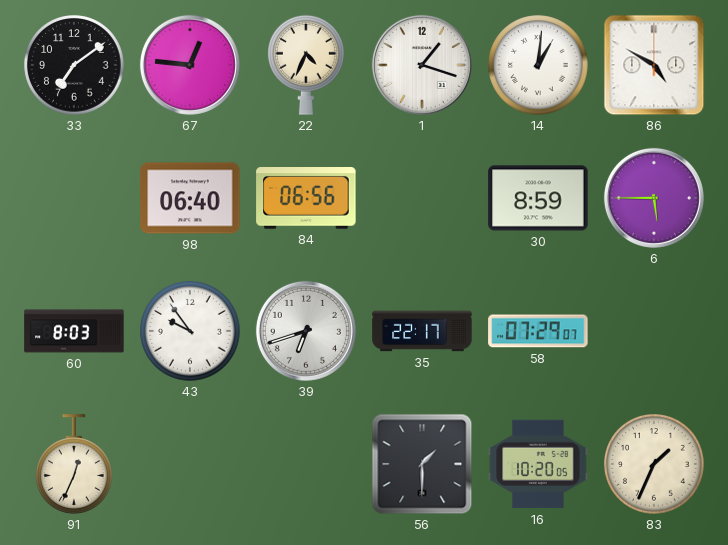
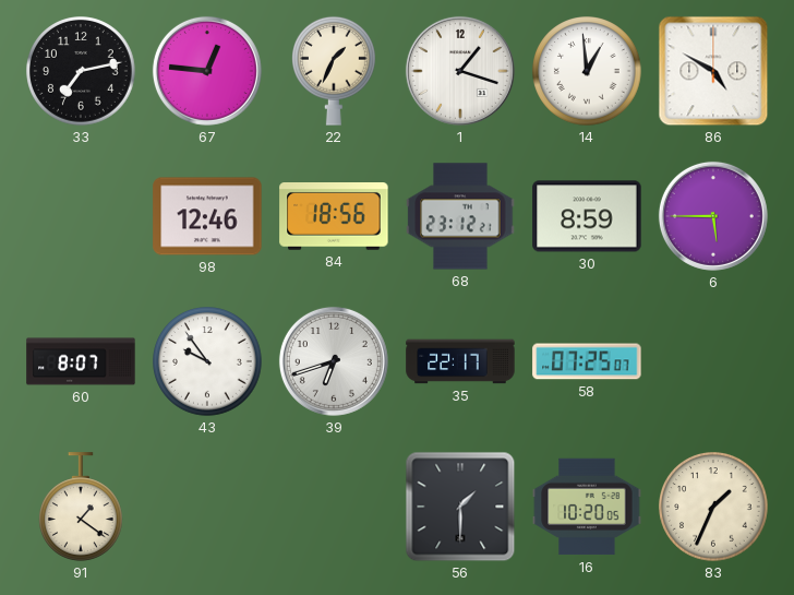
33: 7:09 -> 7:13
22: 4:34 -> 1:34
14: 1:01 -> 12:59
98: 06:40 -> 12:46
84: 06:56 -> 18:56
68: none -> 23:12
60: 8:03 -> 8:07
58: 07:29 -> 07:25
91: 12:34 -> 1:21
